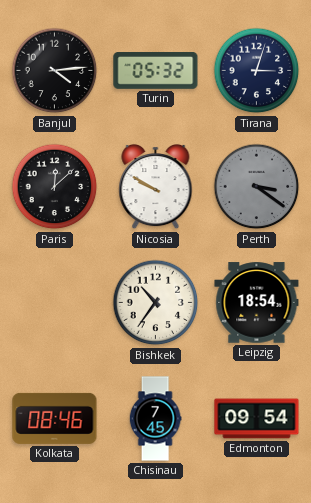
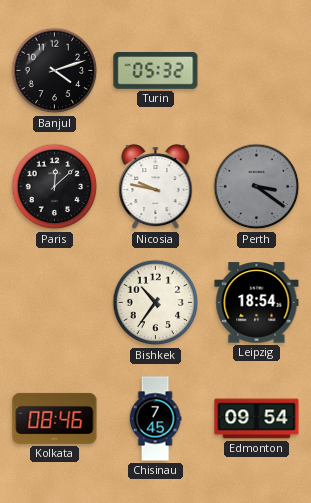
Banjul: 4:14 -> 4:12
Tirana: 3:03 -> none
Nicosia: 9:50 -> 9:47
